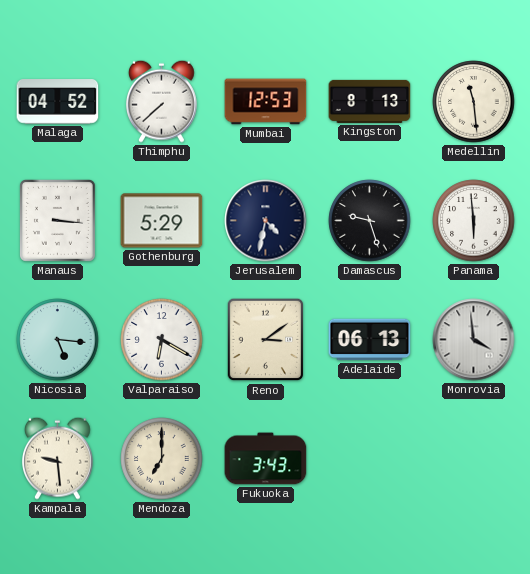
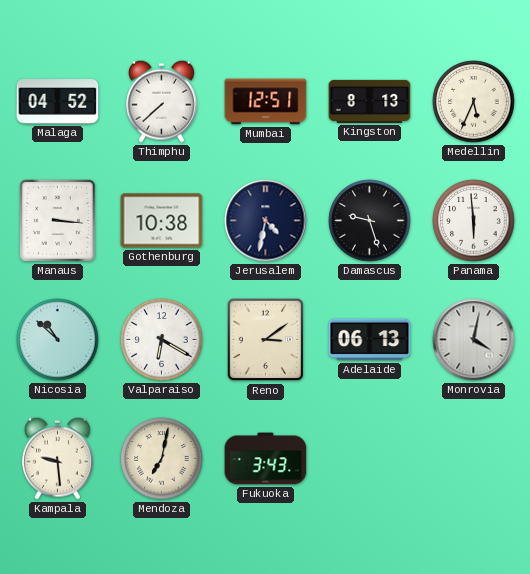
Mumbai: 12:53 -> 12:51
Medellin: 11:29 -> 5:34
Gothenburg: 5:29 -> 10:38
Nicosia: 5:16 -> 10:52
Monrovia: 3:59 -> 4:02
Mendoza: 7:00 -> 7:02
